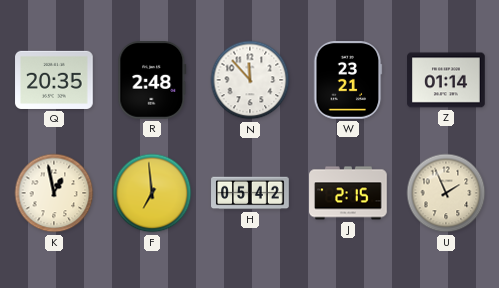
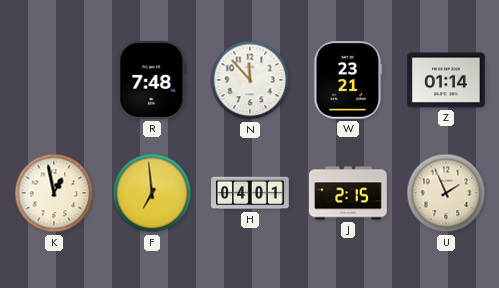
Q: 20:35 -> none
R: 2:48 -> 7:48
H: 05:42 -> 04:01
